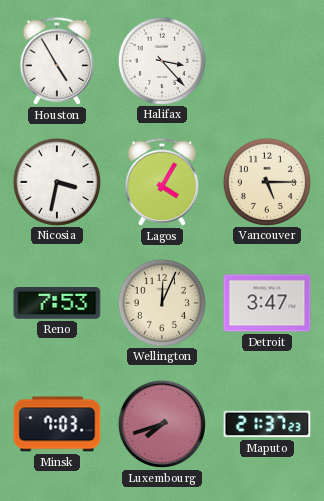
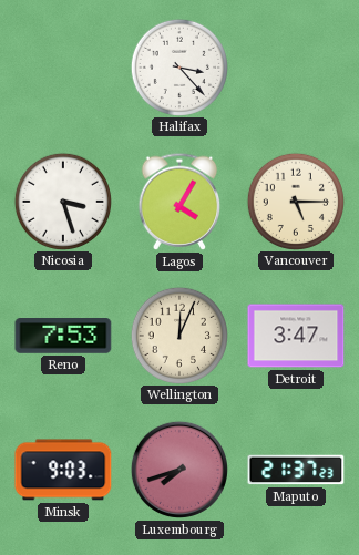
Houston: 4:55 -> none
Nicosia: 3:32 -> 3:27
Minsk: 7:03 -> 9:03
